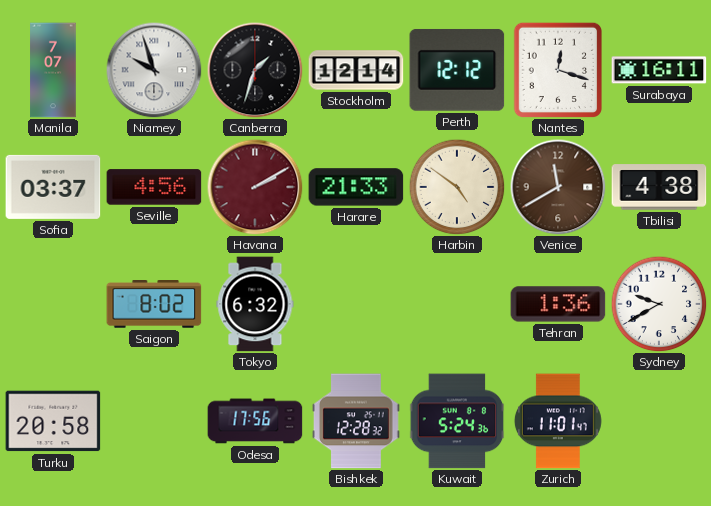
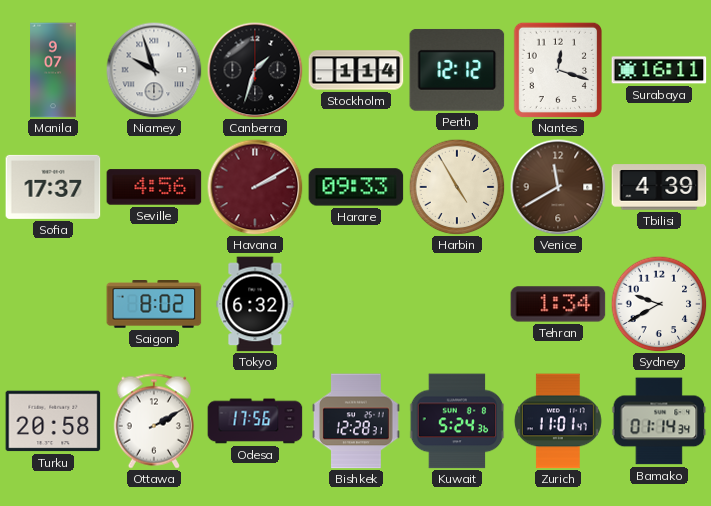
Manila: 7:07 -> 9:07
Stockholm: 12:14 -> 1:14
Sofia: 03:37 -> 17:37
Harare: 21:33 -> 09:33
Harbin: 4:51 -> 4:55
Tbilisi: 4:38 -> 4:39
Tehran: 1:36 -> 1:34
Ottawa: none -> 2:10
Bishkek: 12:28:32 -> 12:28:31
Bamako: none -> 01:14
